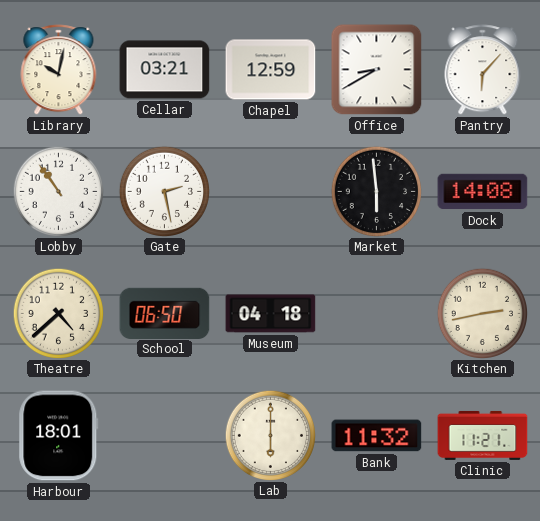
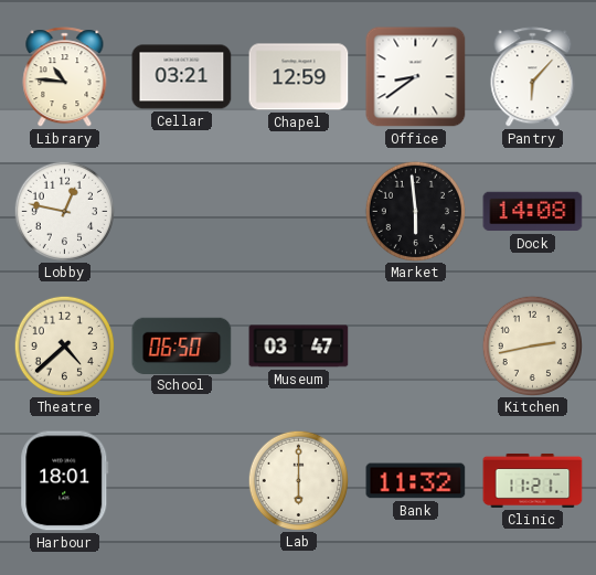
Library: 10:02 -> 10:46
Office: 8:40 -> 8:39
Lobby: 10:54 -> 12:47
Gate: 2:28 -> none
Museum: 04:18 -> 03:47
